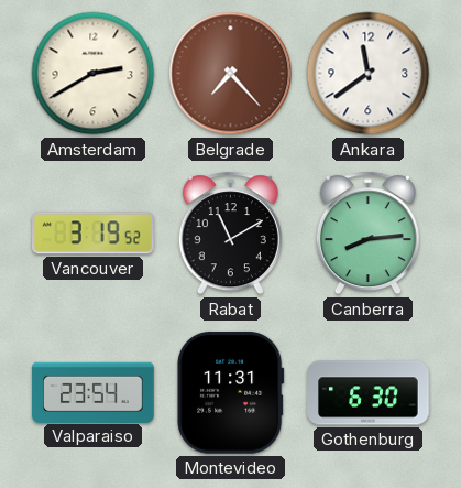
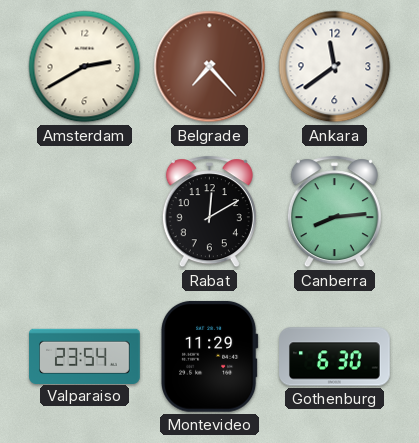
Vancouver: 3:19 -> none
Rabat: 11:10 -> 12:10
Montevideo: 11:31 -> 11:29
